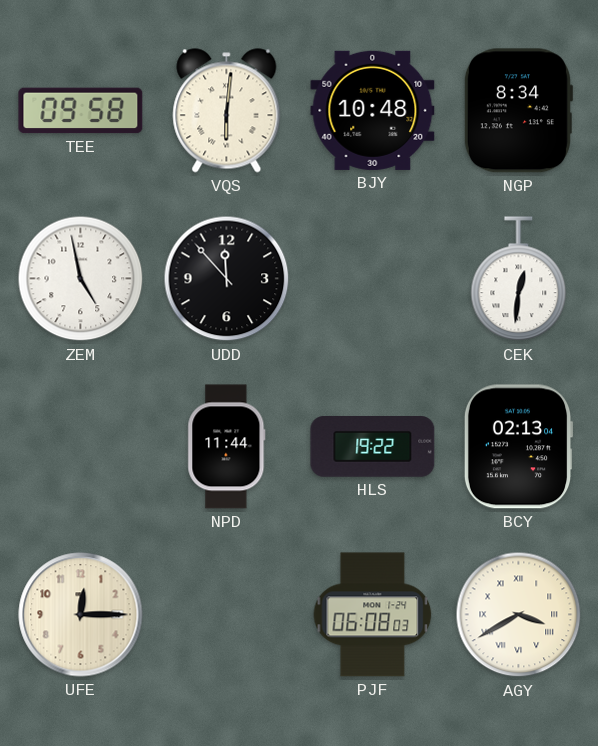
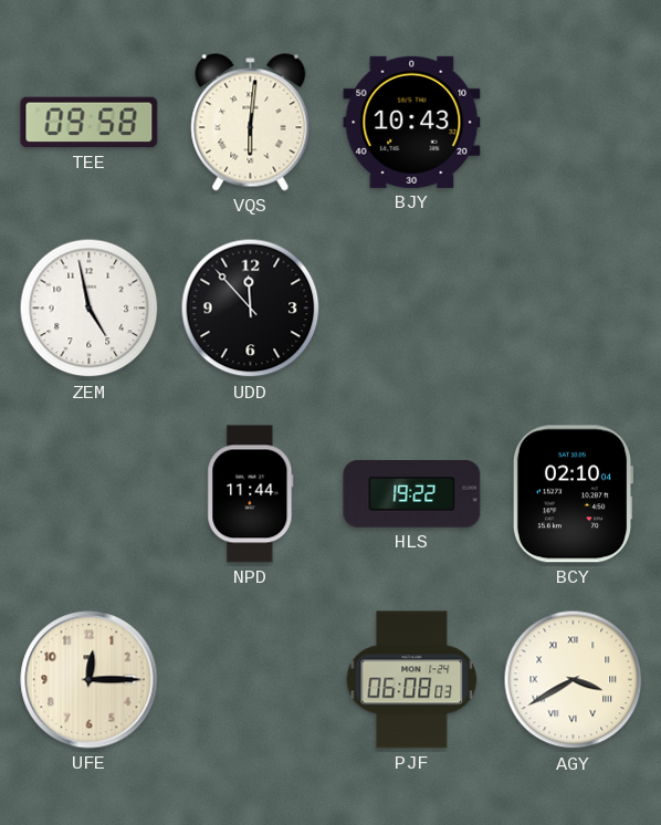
BJY: 10:48 -> 10:43
NGP: 8:34 -> none
CEK: 12:31 -> none
BCY: 02:13 -> 02:10
